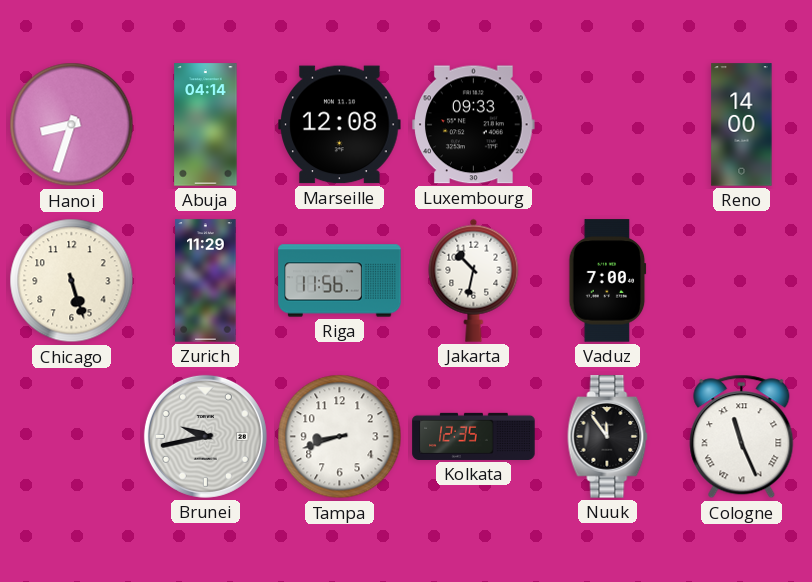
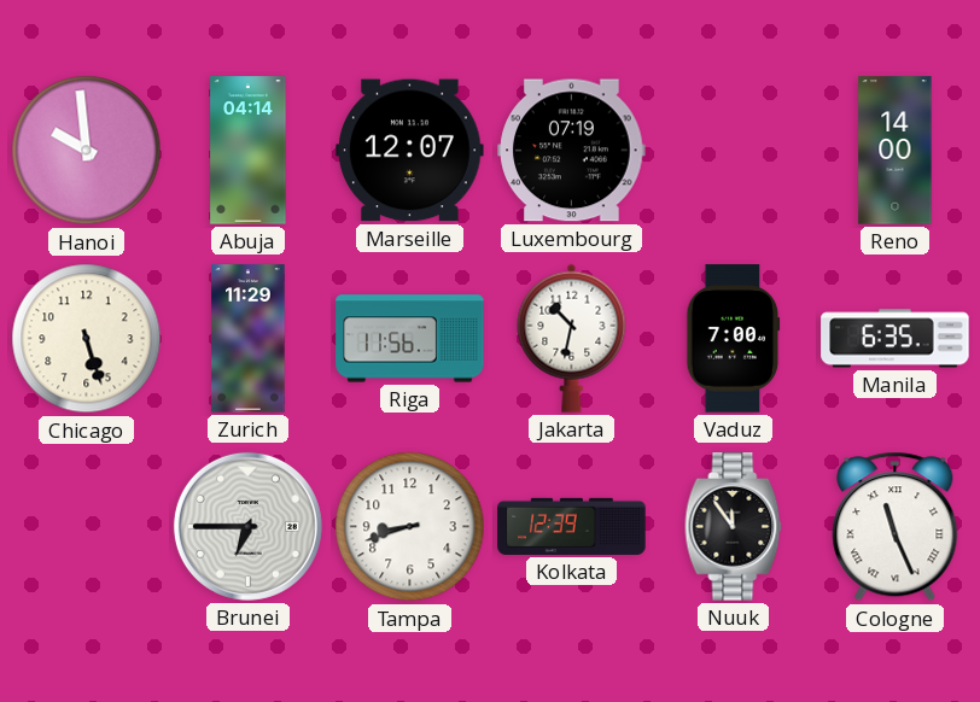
Hanoi: 8:33 -> 9:59
Marseille: 12:08 -> 12:07
Luxembourg: 09:33 -> 07:19
Manila: none -> 6:35
Brunei: 9:43 -> 6:45
Kolkata: 12:35 -> 12:39
